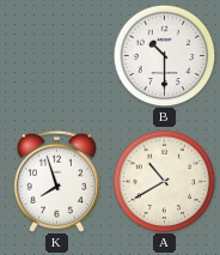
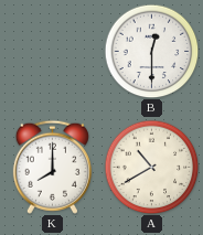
B: 10:30 -> 12:30
K: 7:57 -> 8:00
